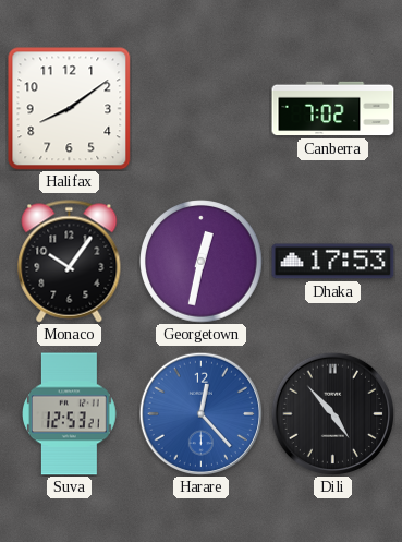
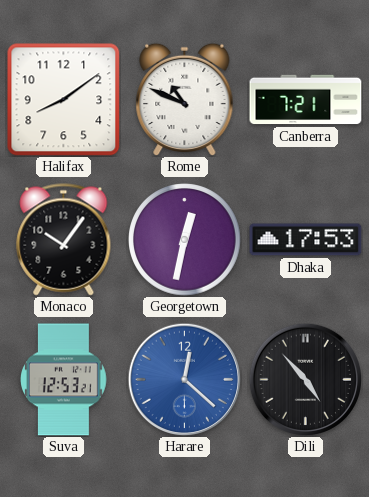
Rome: none -> 10:49
Canberra: 7:02 -> 7:21
Harare: 12:23 -> 12:22
